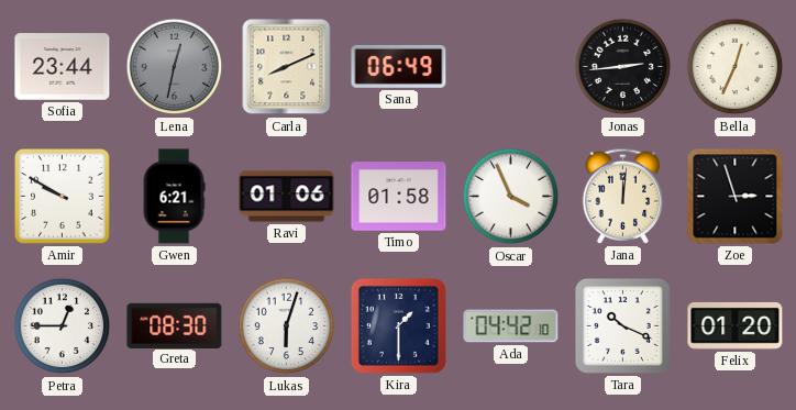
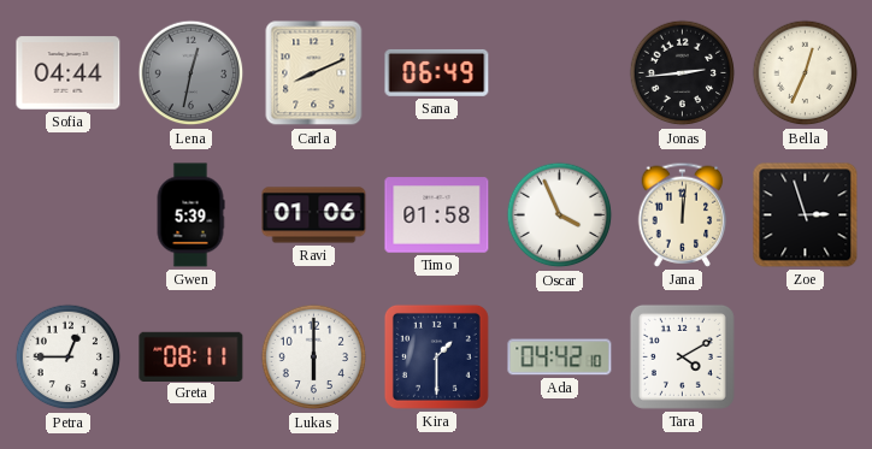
Sofia: 23:44 -> 04:44
Amir: 9:50 -> none
Gwen: 6:21 -> 5:39
Greta: 08:30 -> 08:11
Lukas: 6:03 -> 6:00
Tara: 10:19 -> 4:10
Felix: 01:20 -> none
